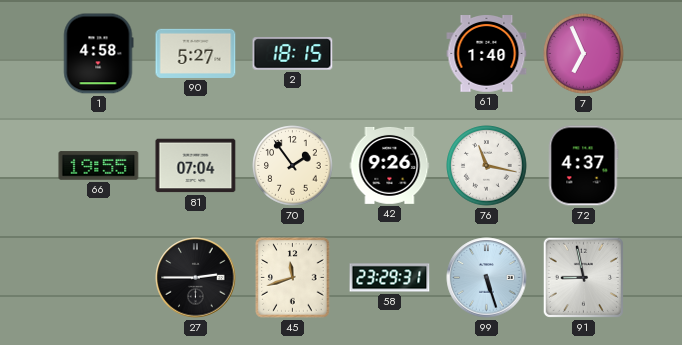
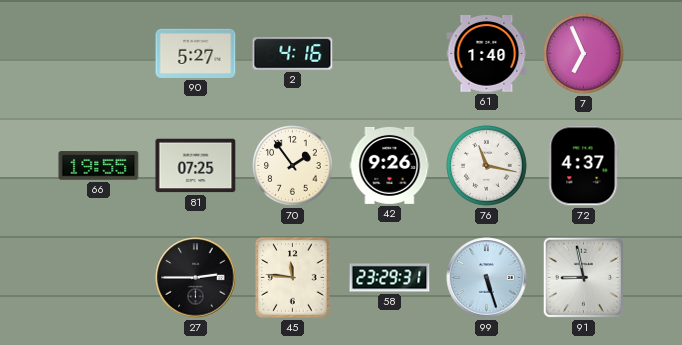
1: 4:58 -> none
2: 18:15 -> 4:16
81: 07:04 -> 07:25
45: 11:42 -> 11:46
